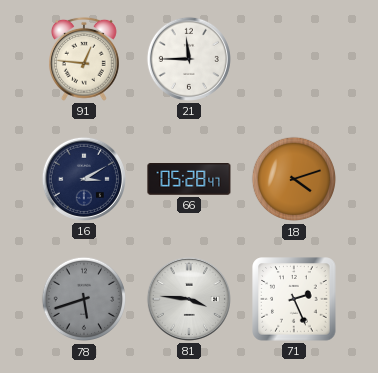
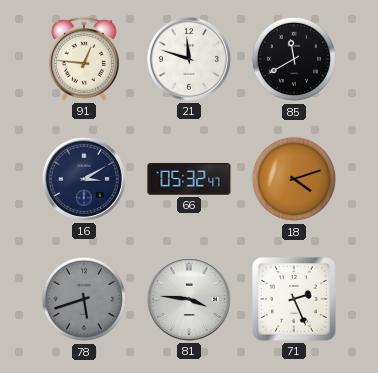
21: 11:45 -> 11:48
85: none -> 11:40
66: 05:28 -> 05:32
